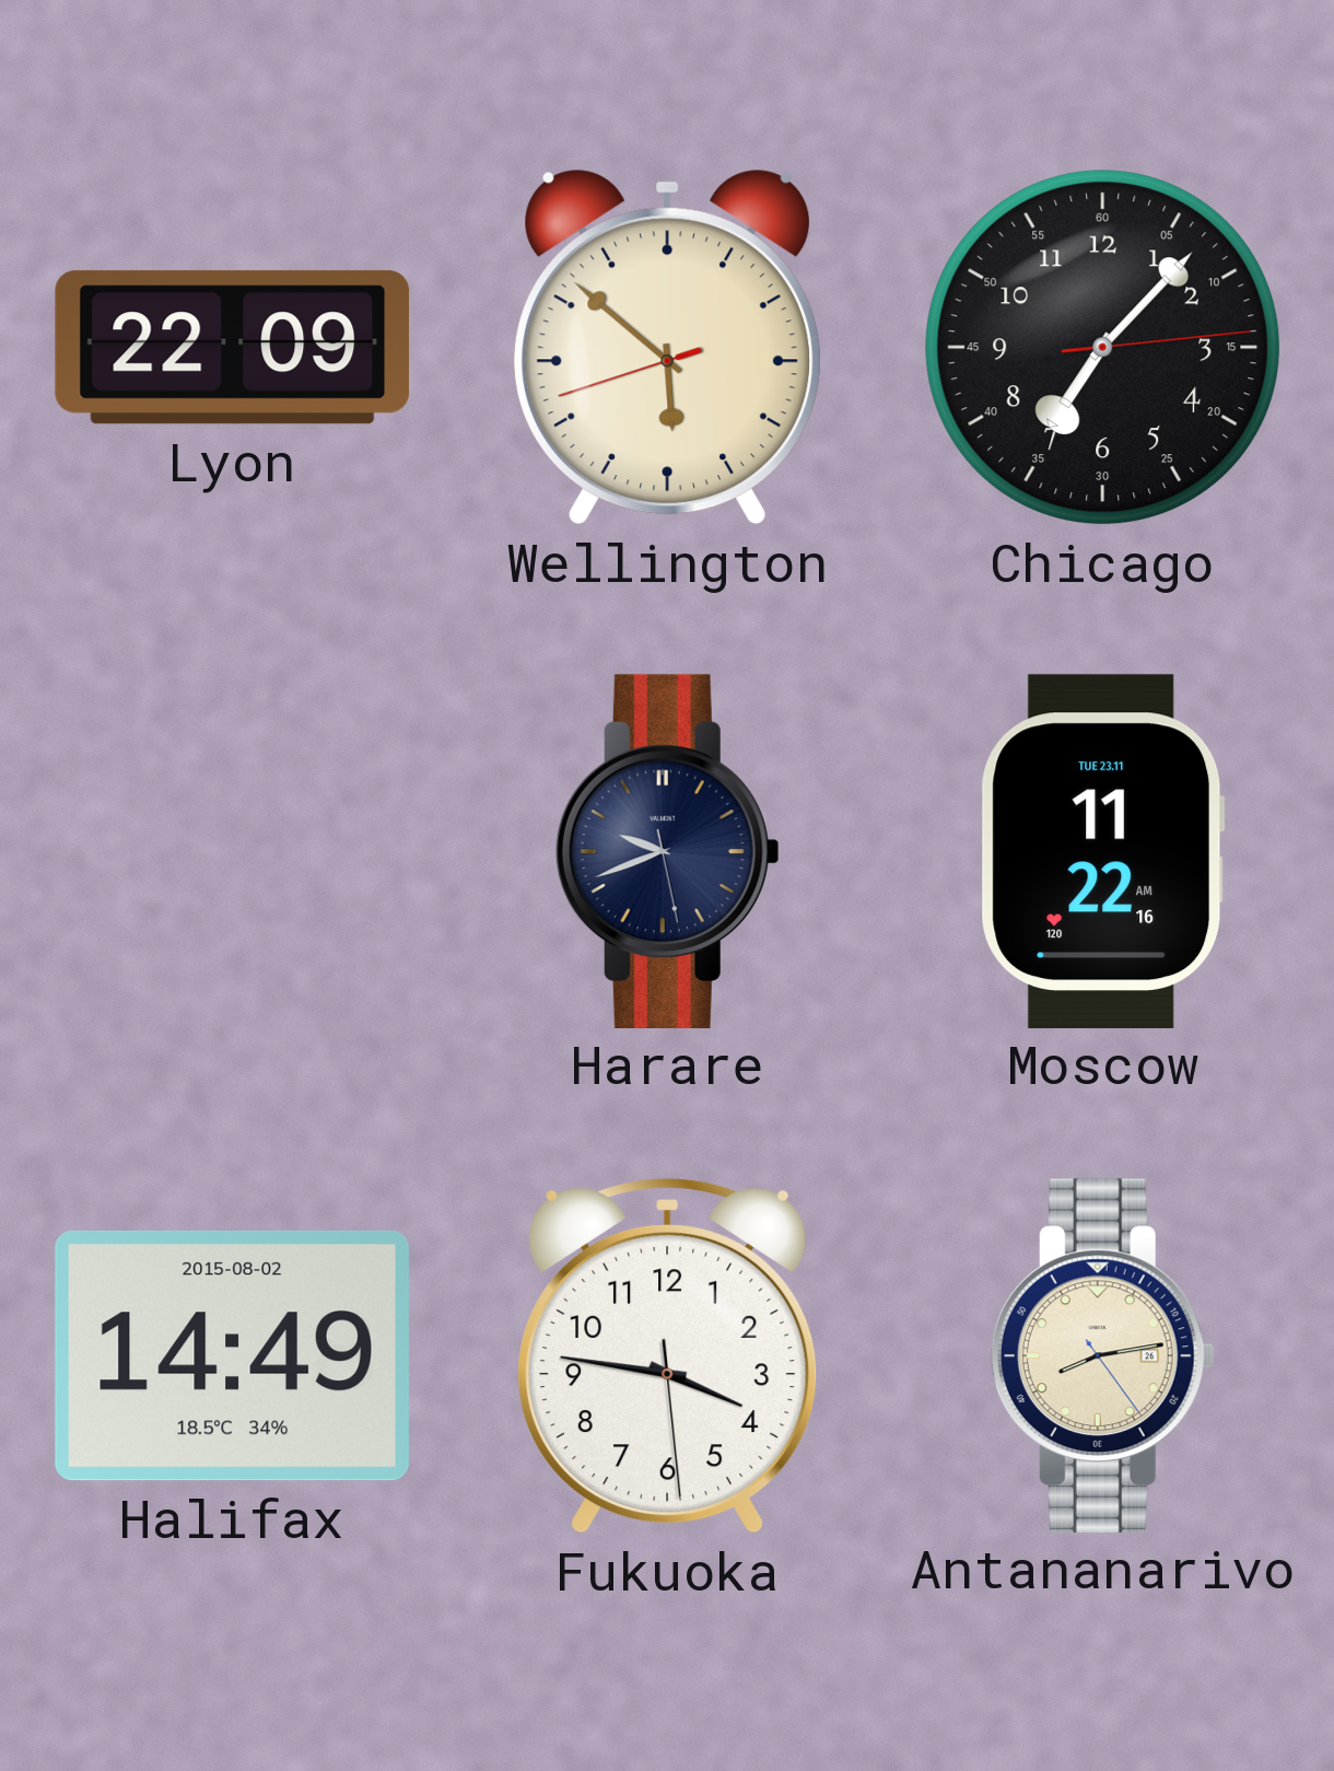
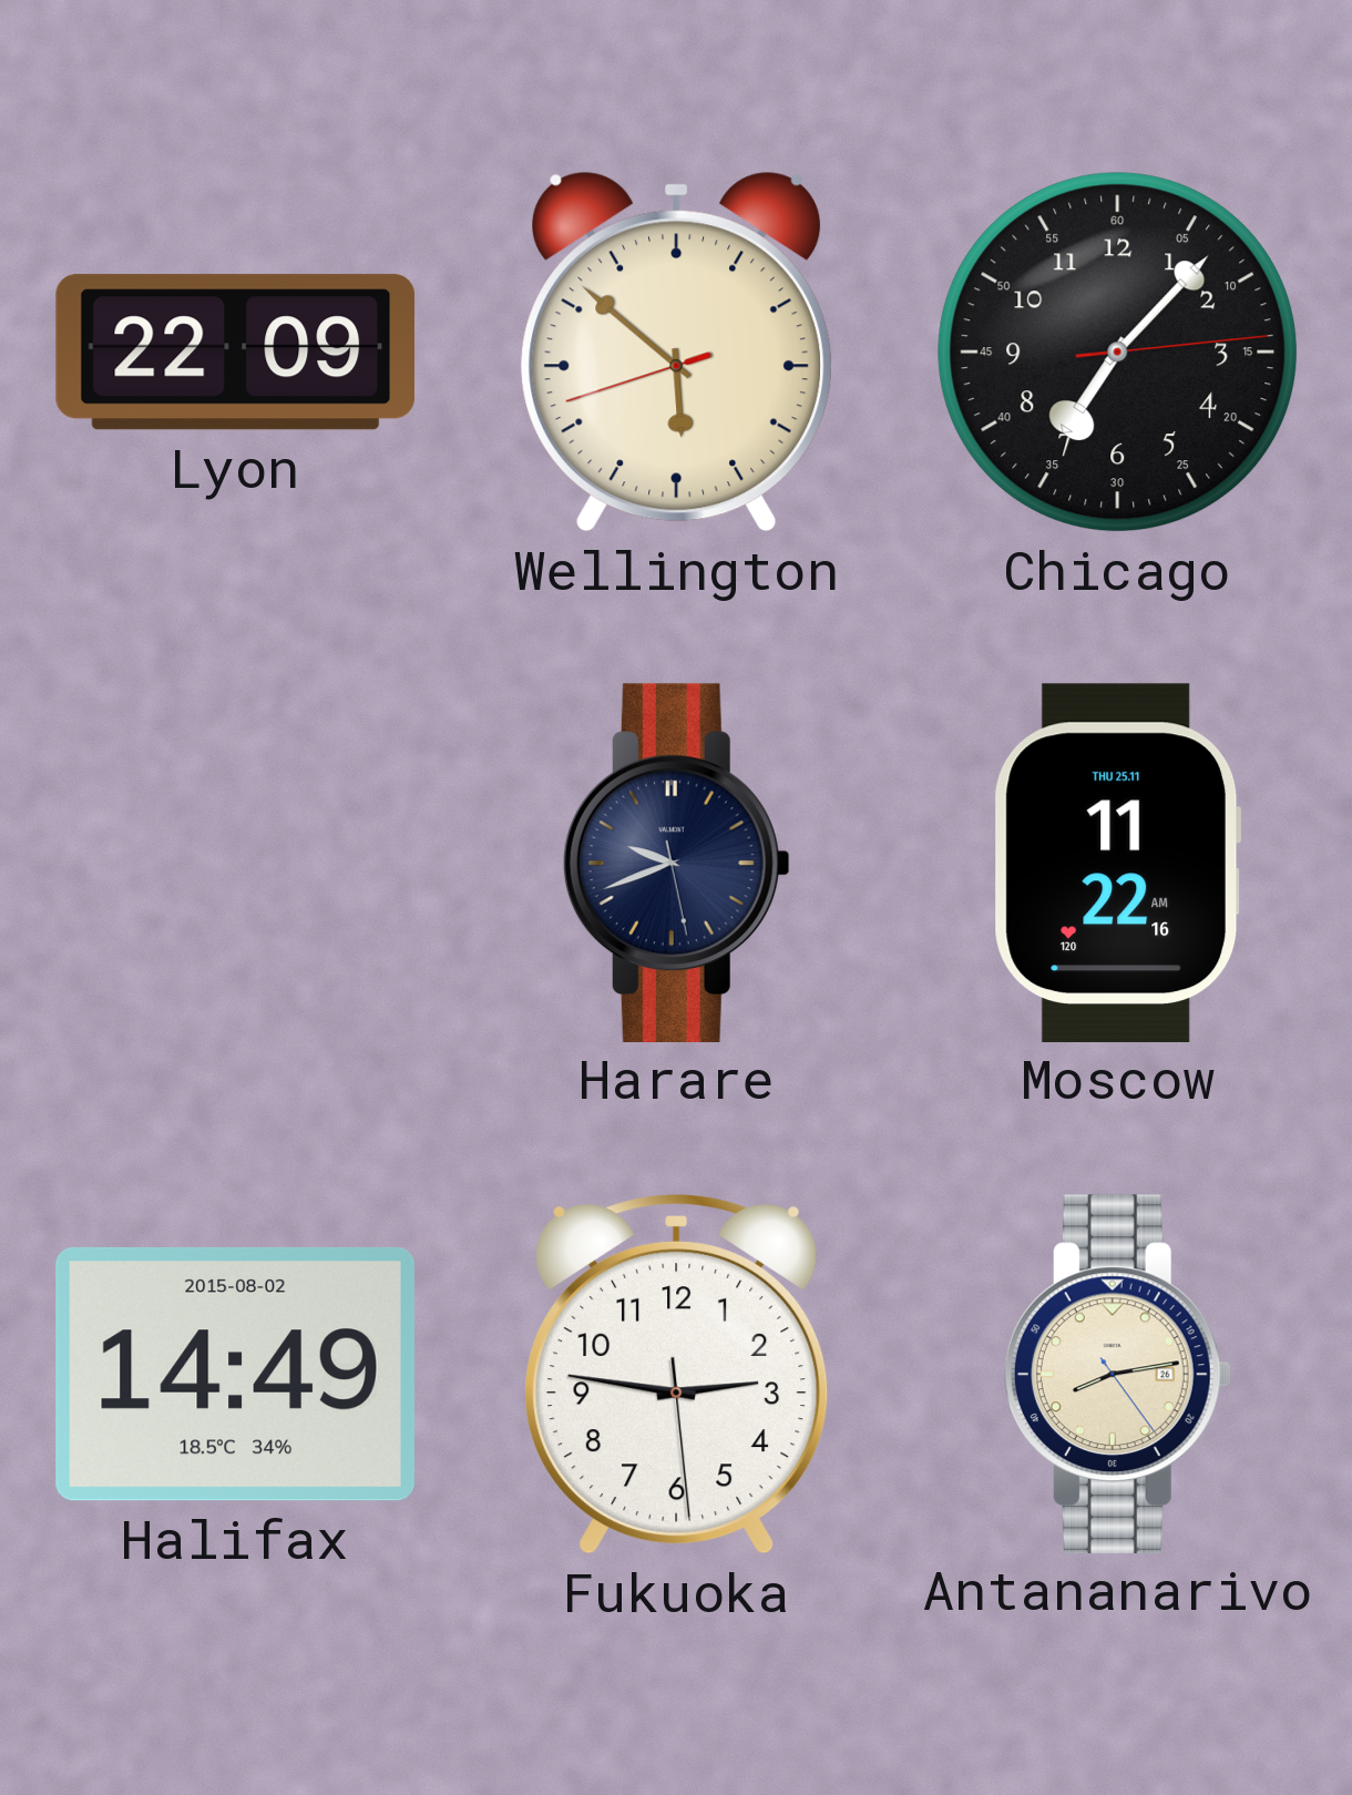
Moscow date: TUE 23.11 -> THU 25.11
Fukuoka: 3:46 -> 2:46
